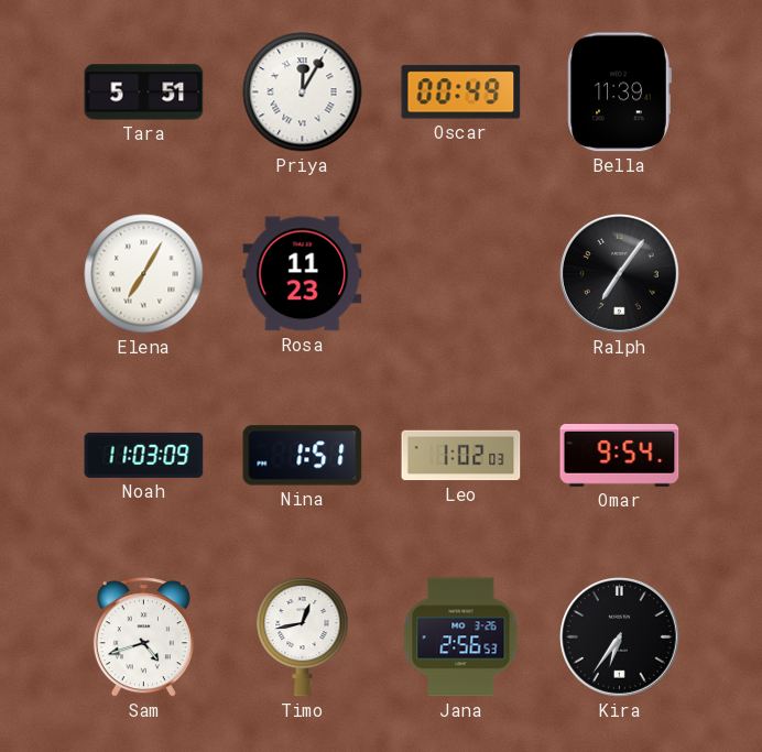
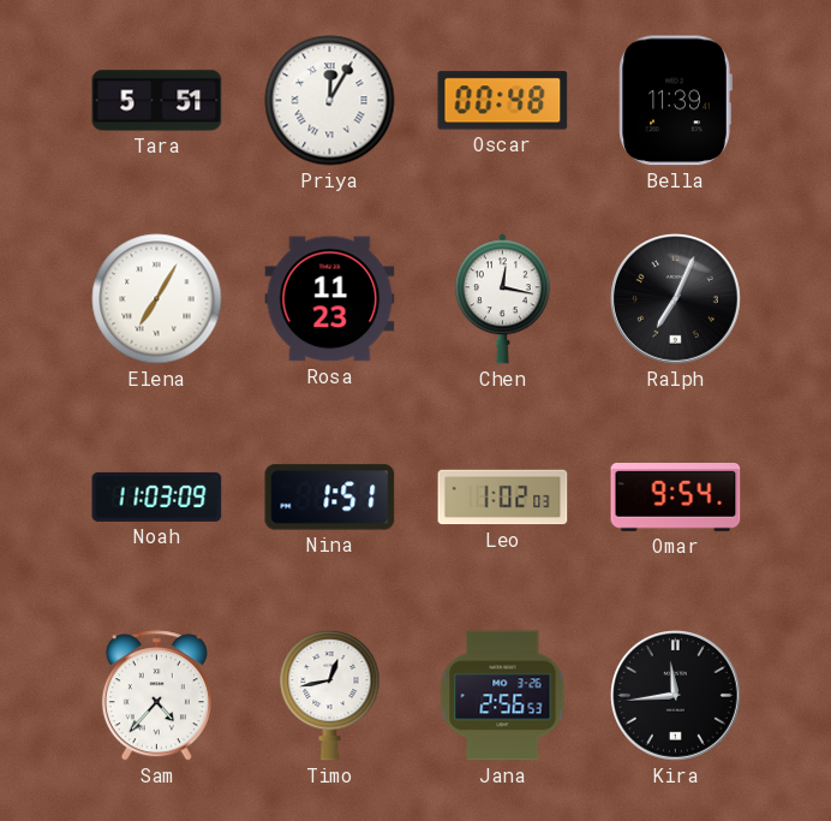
Oscar: 00:49 -> 00:48
Chen: none -> 12:17
Ralph: 7:06 -> 7:04
Sam: 4:42 -> 4:37
Kira: 6:36 -> 11:44
